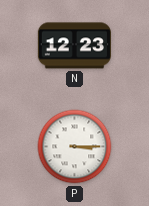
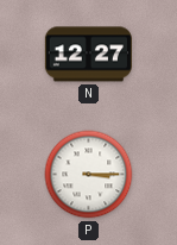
N: 12:23 -> 12:27
